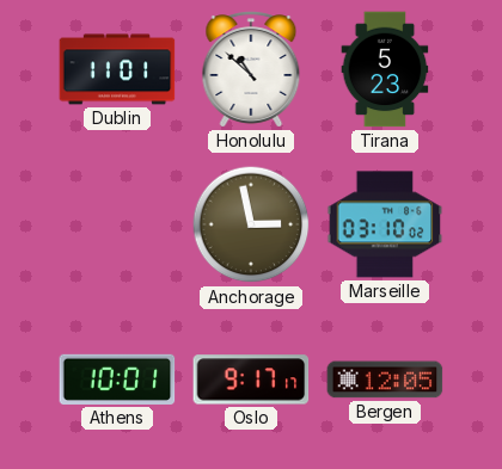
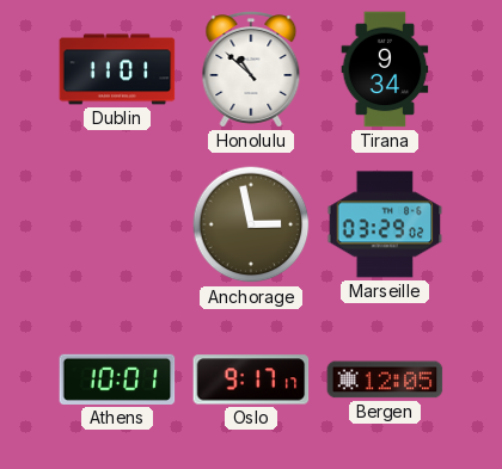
Tirana: 5:23 -> 9:34
Marseille: 03:10 -> 03:29
